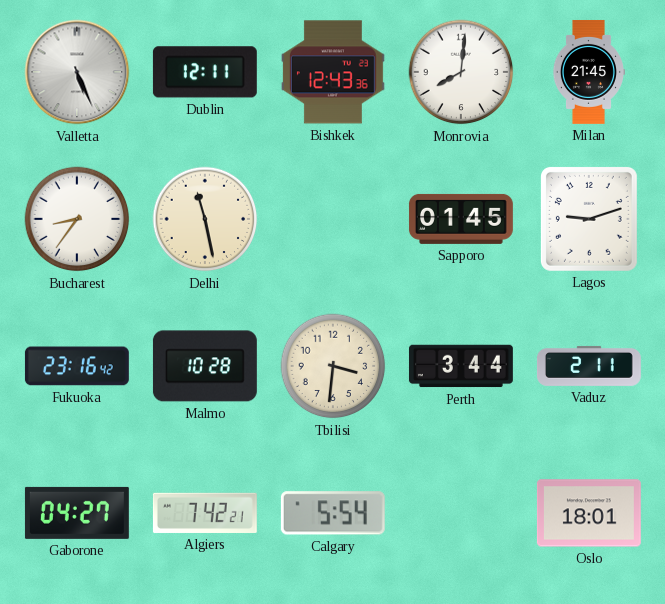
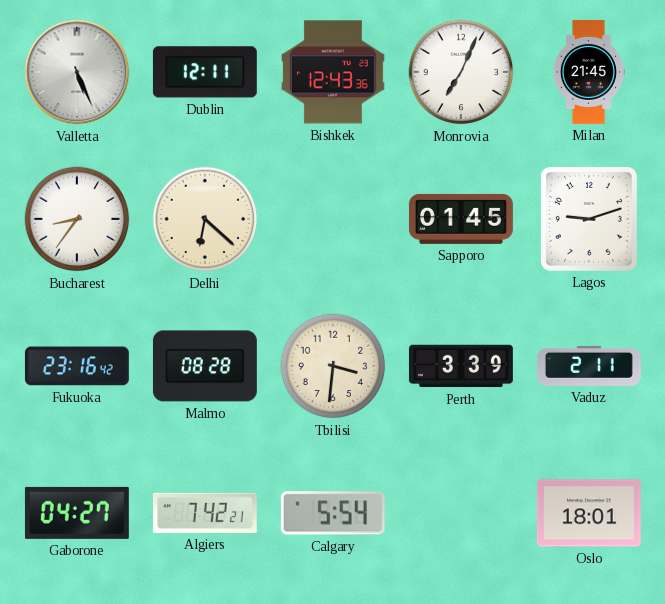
Monrovia: 8:01 -> 7:04
Delhi: 11:28 -> 6:22
Malmo: 10:28 -> 08:28
Perth: 3:44 -> 3:39
